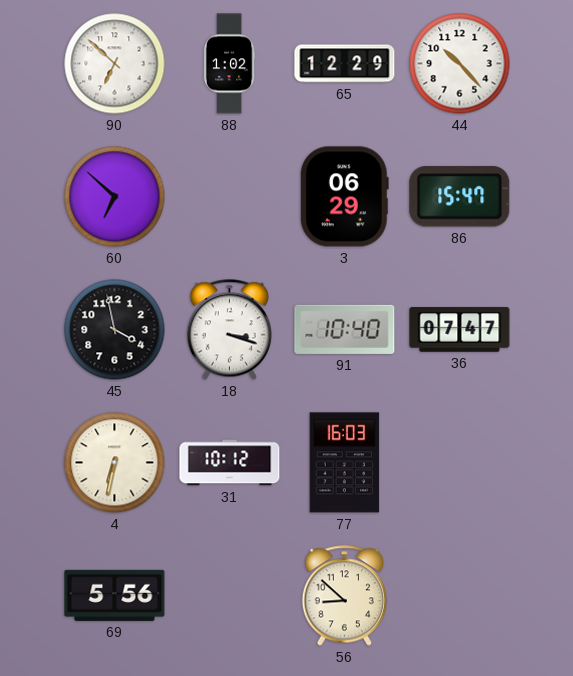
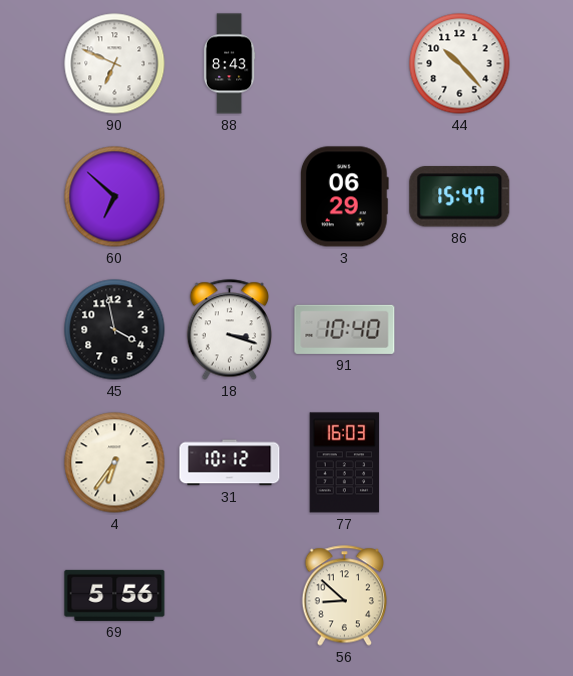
90: 6:52 -> 6:49
88: 1:02 -> 8:43
65: 12:29 -> none
36: 07:47 -> none
4: 6:32 -> 6:36
